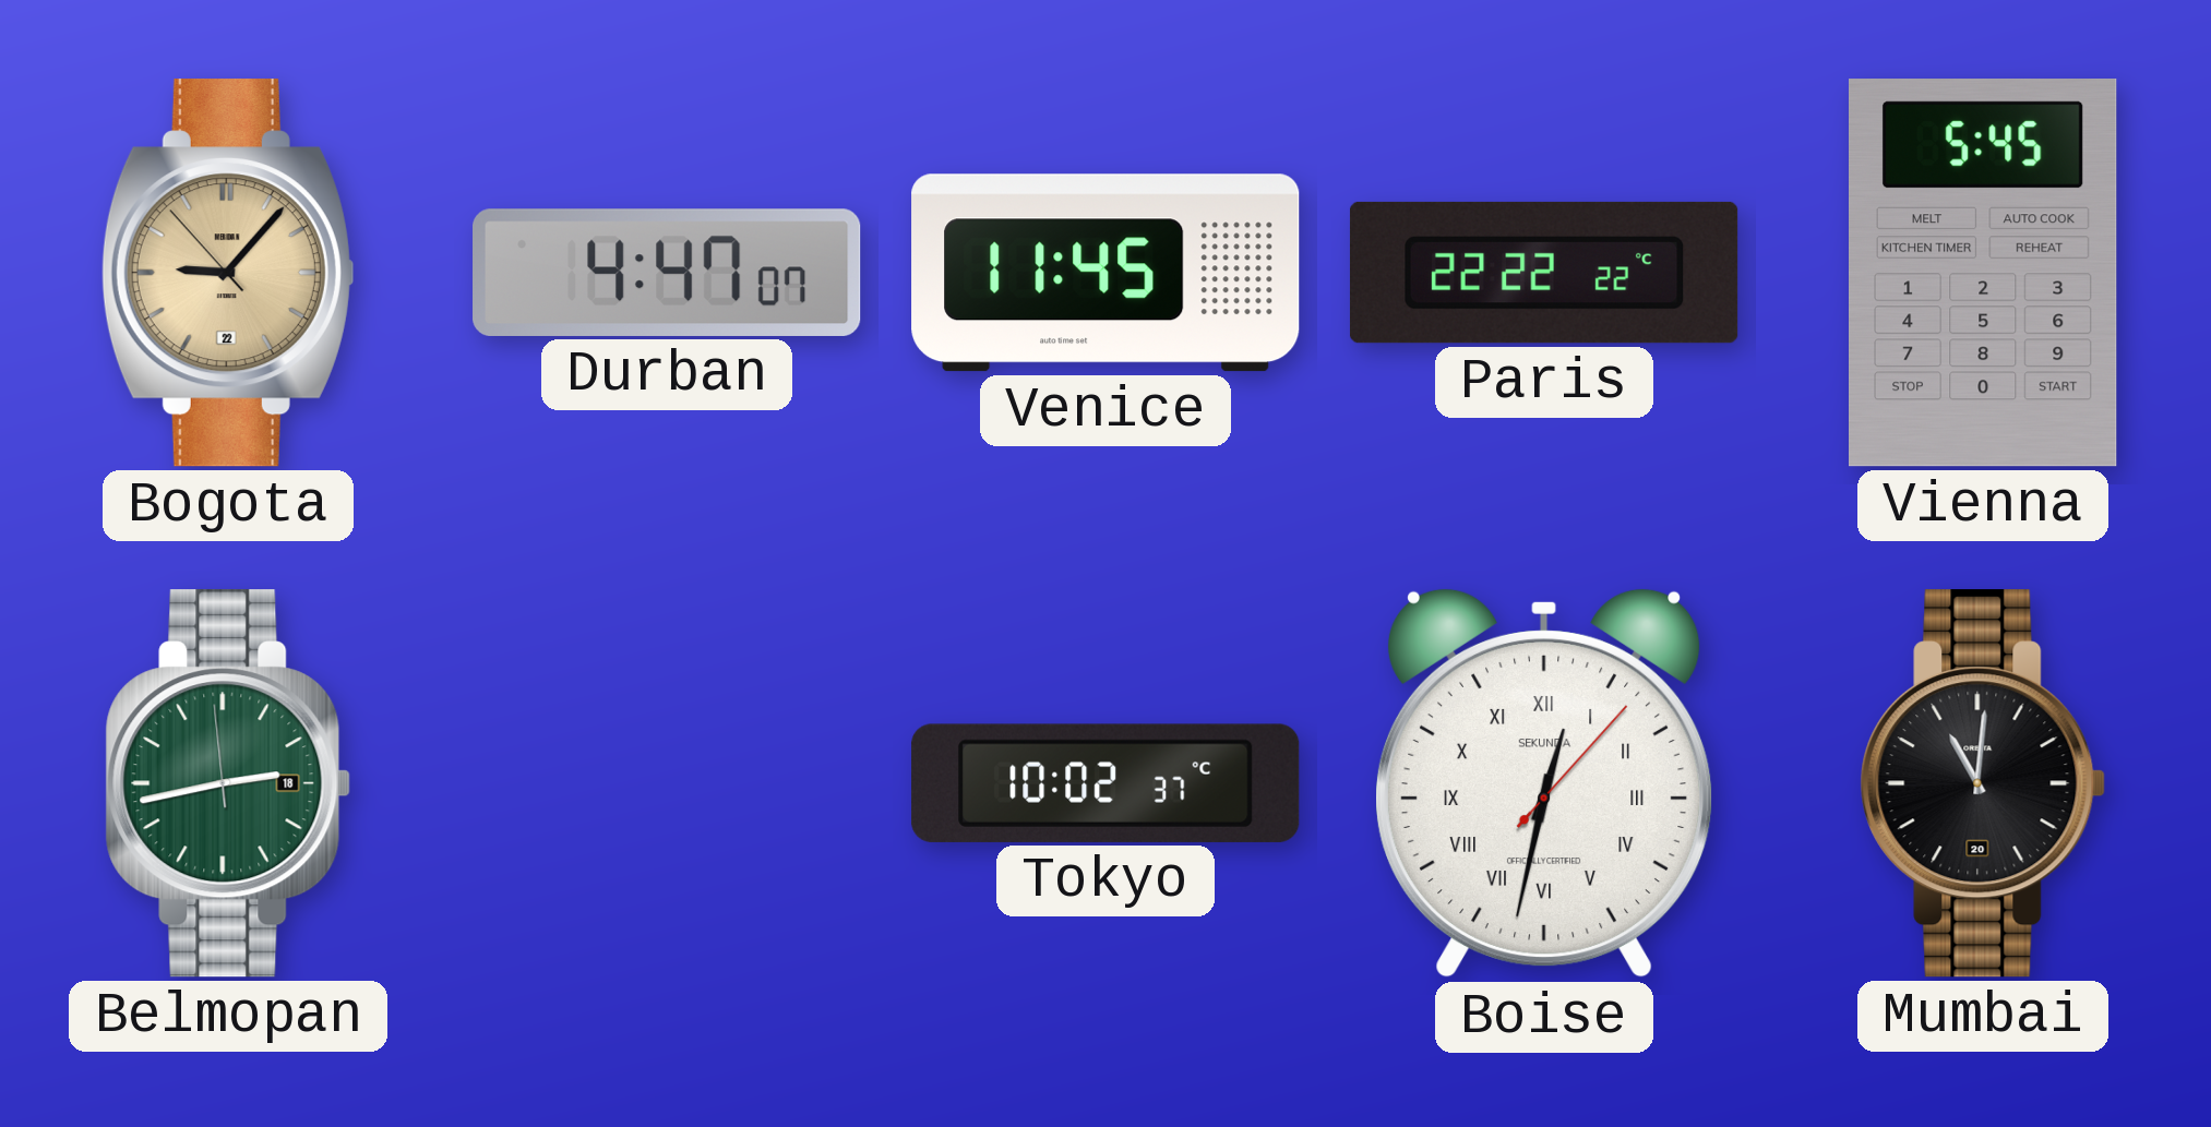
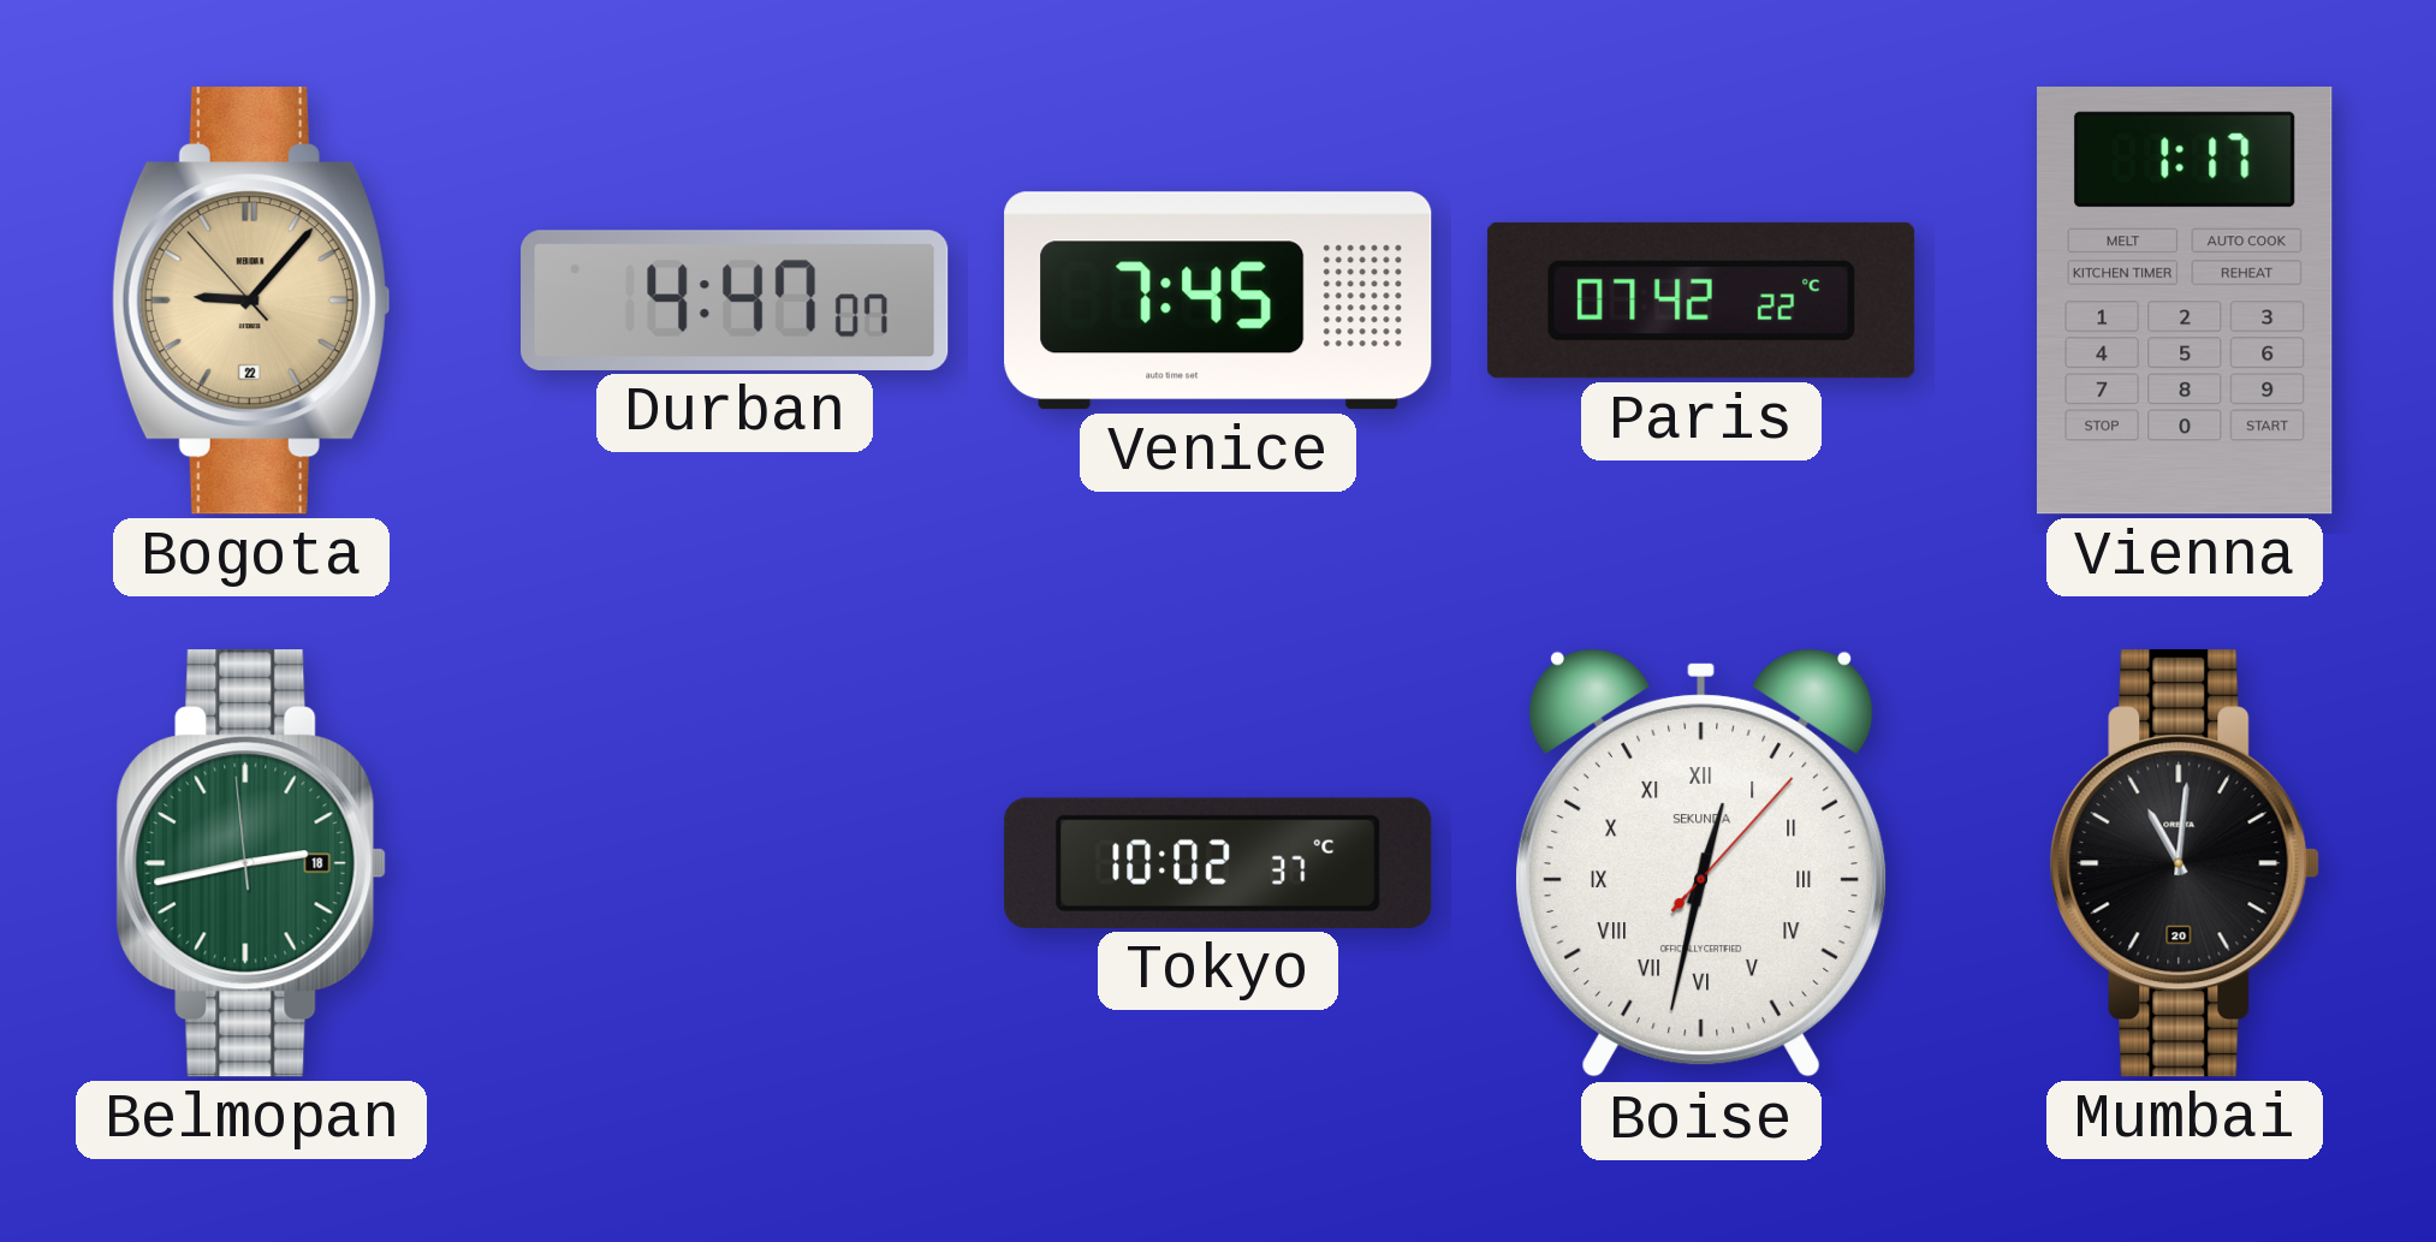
Venice: 11:45 -> 7:45
Paris: 22:22 -> 07:42
Vienna: 5:45 -> 1:17
